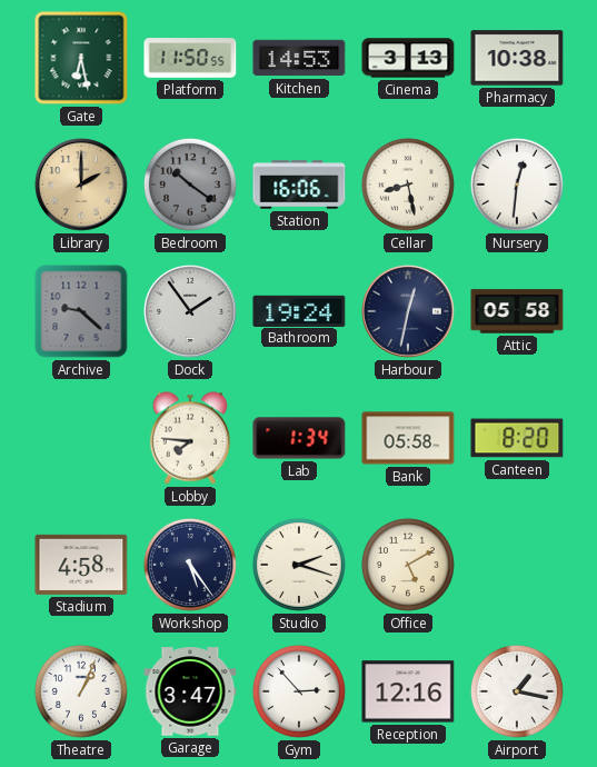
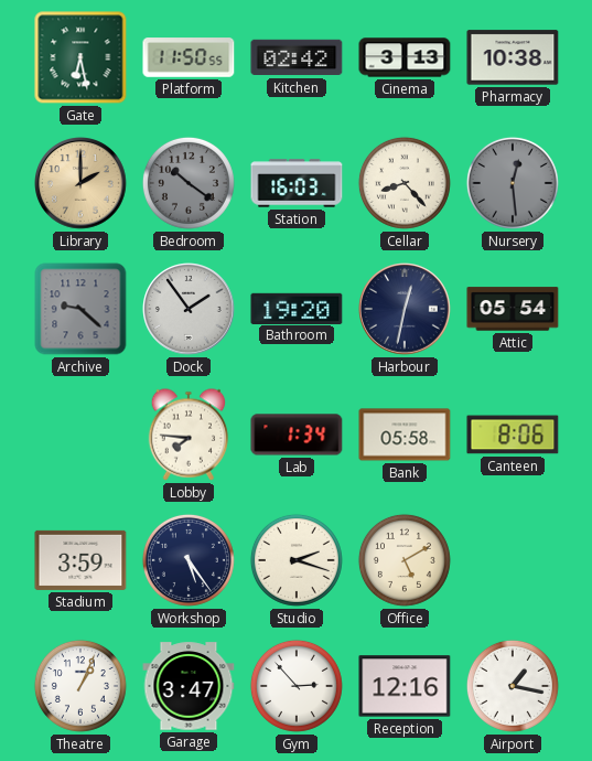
Kitchen: 14:53 -> 02:42
Station: 16:06 -> 16:03
Cellar: 8:28 -> 8:23
Nursery: 12:31 -> 12:29
Nursery dial: white -> grey
Bathroom: 19:24 -> 19:20
Attic: 05:58 -> 05:54
Canteen: 8:20 -> 8:06
Stadium: 4:58 -> 3:59
